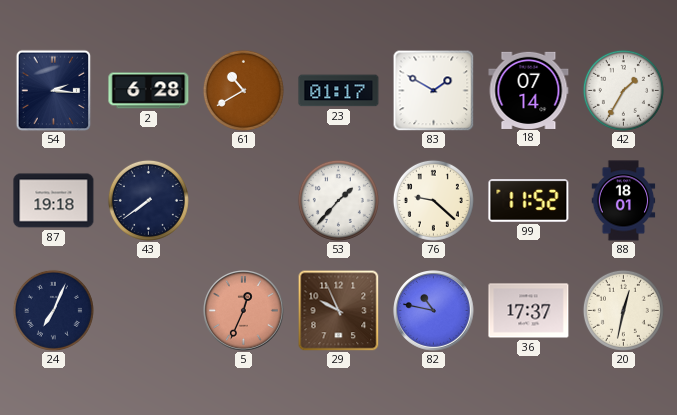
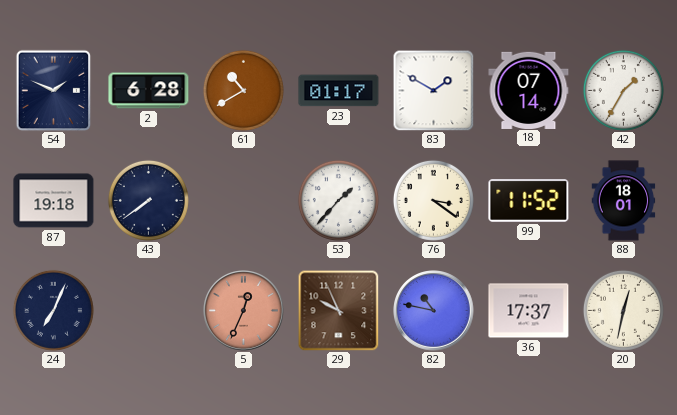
54: 2:16 -> 1:49
76: 9:22 -> 3:21
